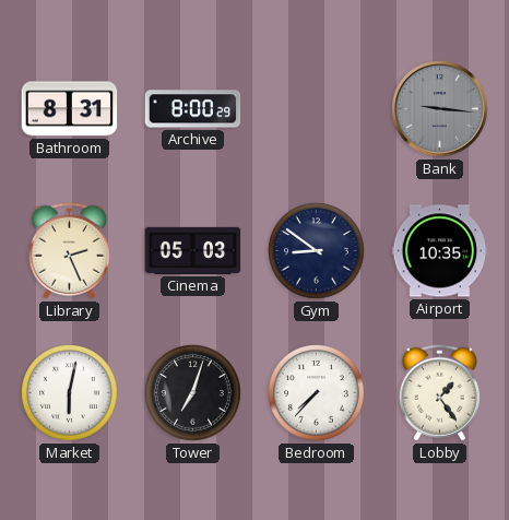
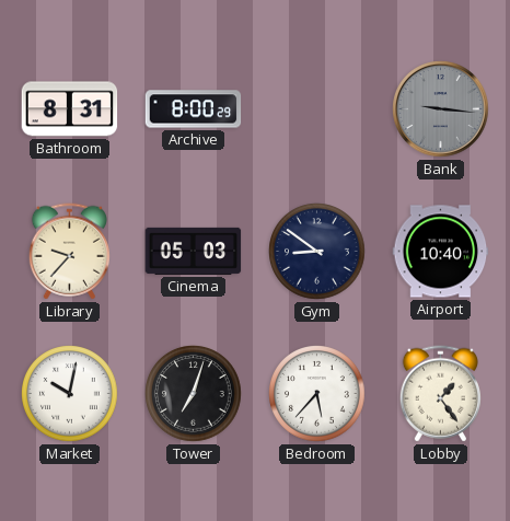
Library: 2:26 -> 9:37
Airport: 10:35 -> 10:40
Market: 6:02 -> 10:02
Bedroom: 7:37 -> 5:37
